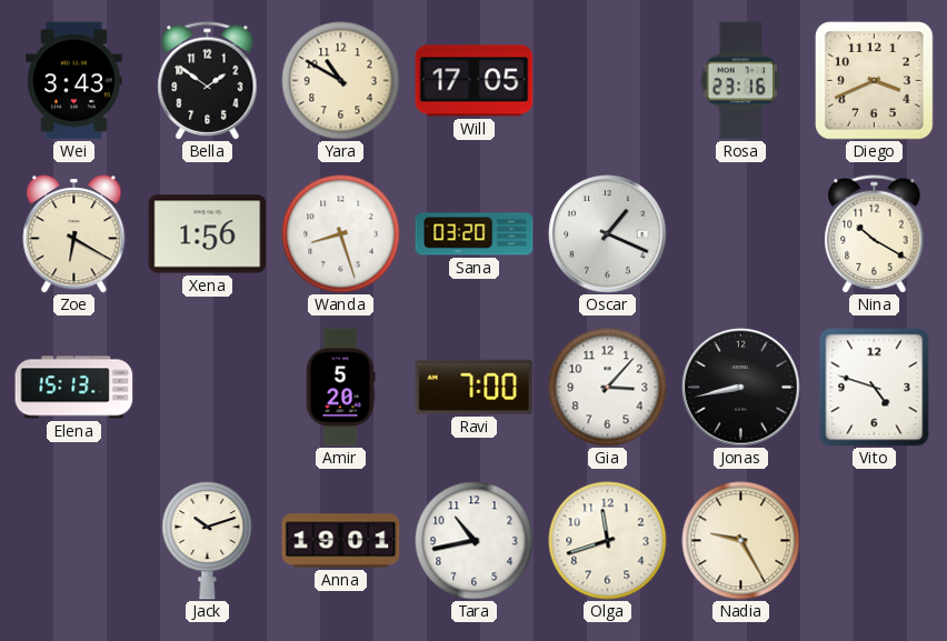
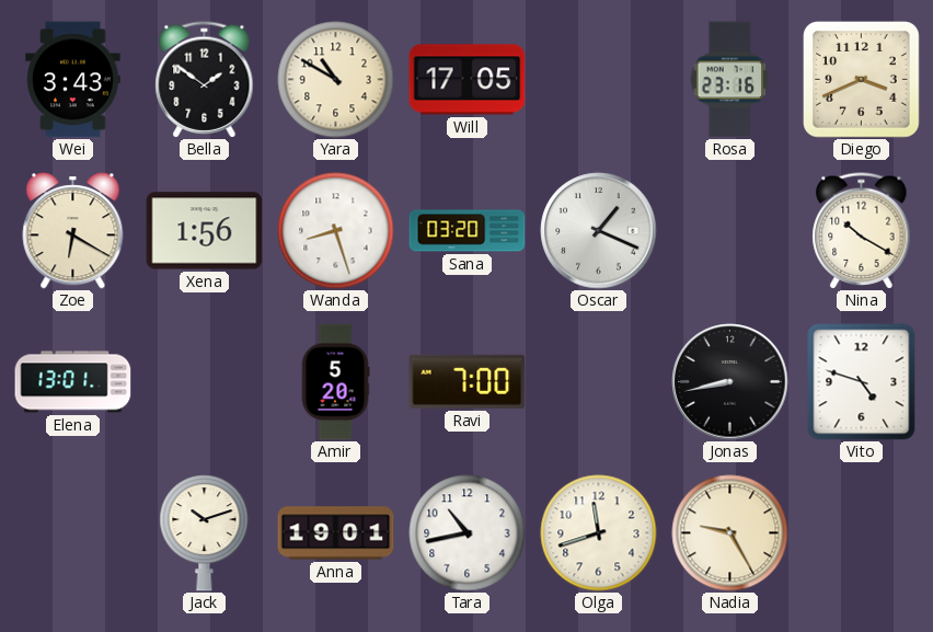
Elena: 15:13 -> 13:01
Gia: 3:07 -> none
